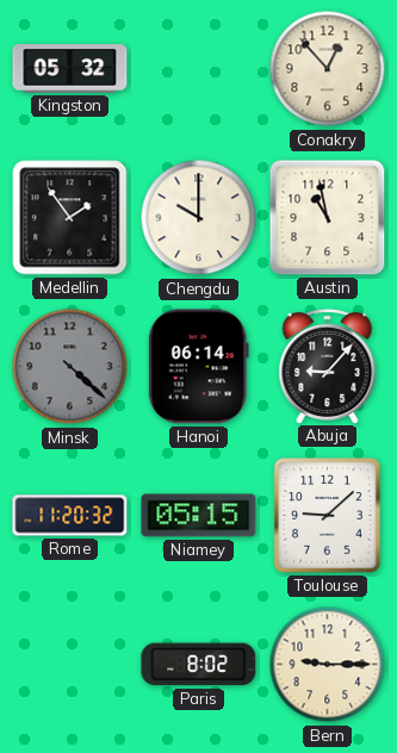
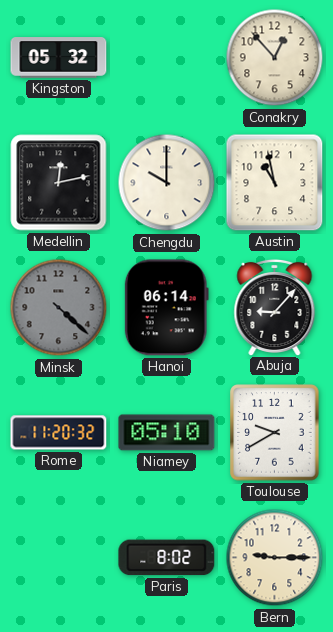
Medellin: 1:54 -> 12:13
Niamey: 05:15 -> 05:10
Toulouse: 9:08 -> 9:40
